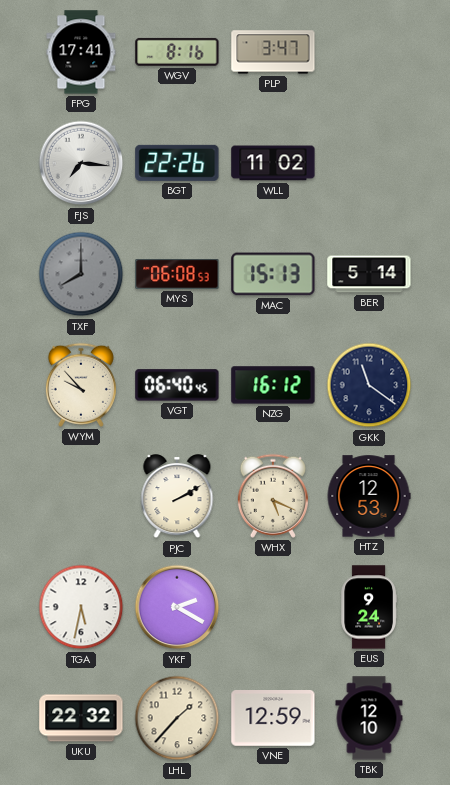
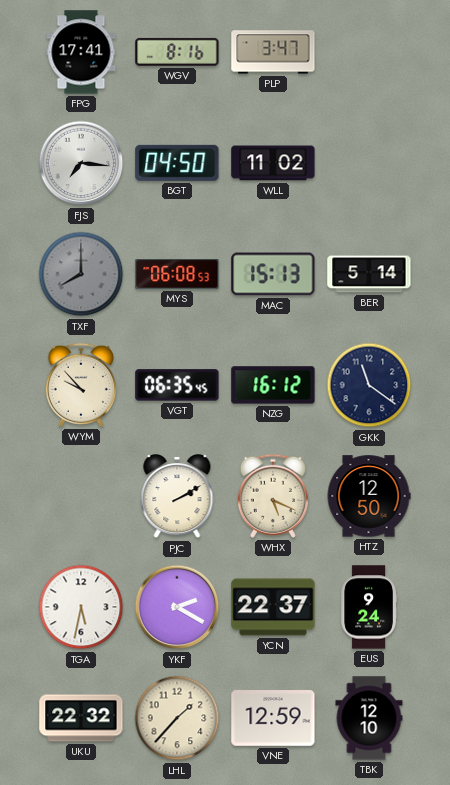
BGT: 22:26 -> 04:50
VGT: 06:40 -> 06:35
HTZ: 12:53 -> 12:50
YCN: none -> 22:37
